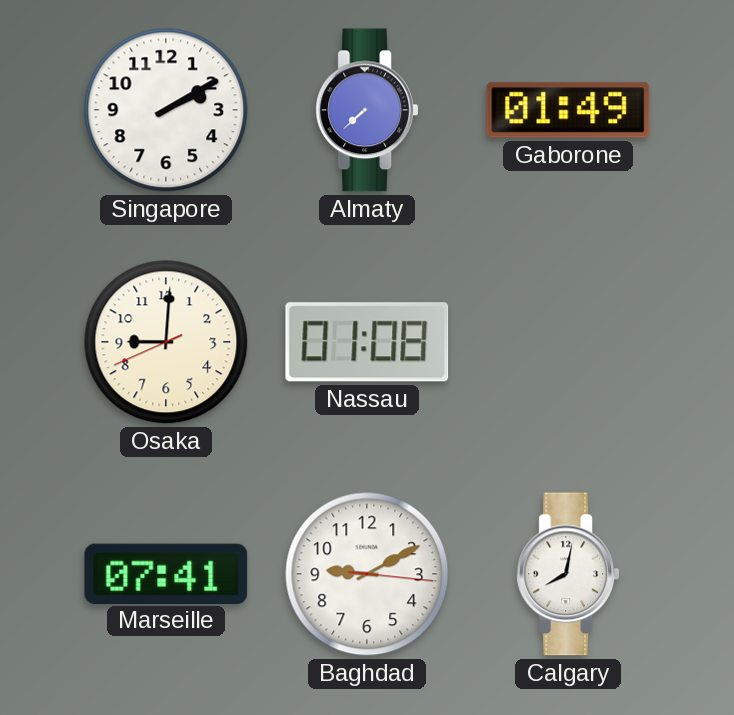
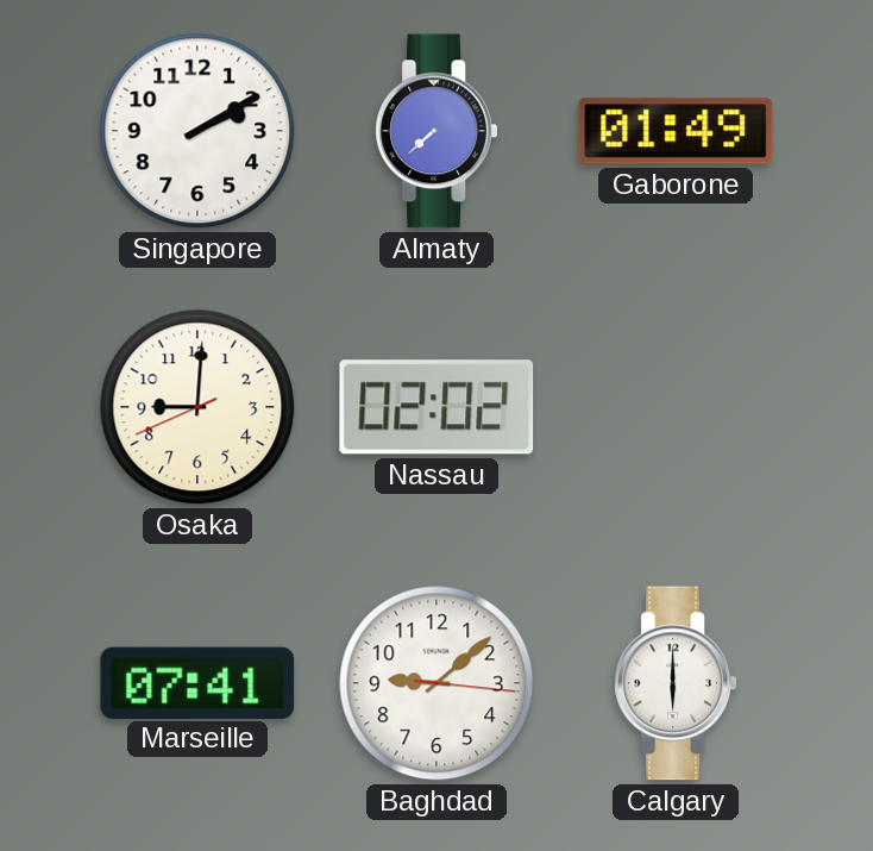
Nassau: 01:08 -> 02:02
Baghdad: 9:10 -> 9:08
Calgary: 8:02 -> 6:00
